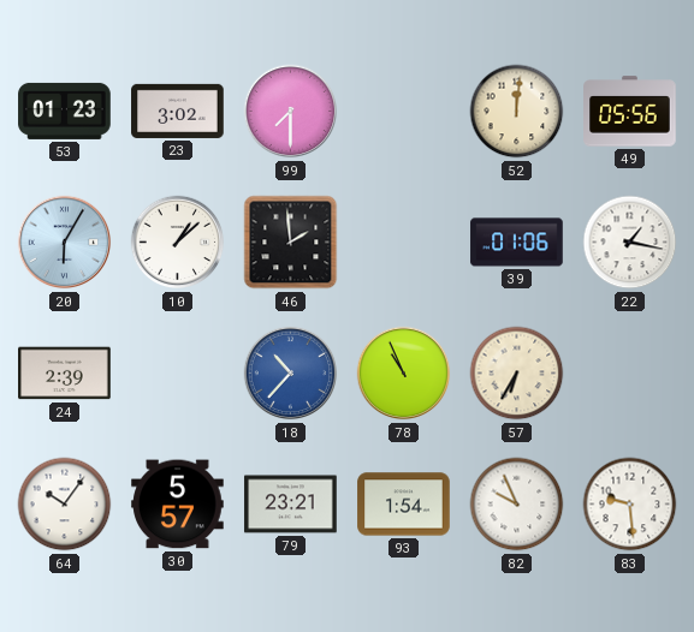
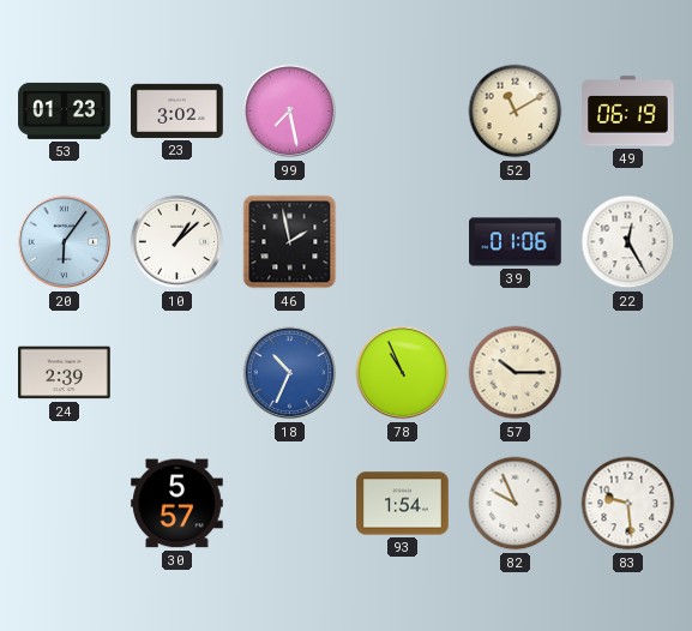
99: 7:30 -> 7:28
52: 12:01 -> 11:10
49: 05:56 -> 06:19
20: 6:05 -> 6:06
46: 1:59 -> 1:58
22: 1:17 -> 12:25
18: 10:37 -> 10:34
57: 6:35 -> 10:15
64: 10:06 -> none
79: 23:21 -> none
